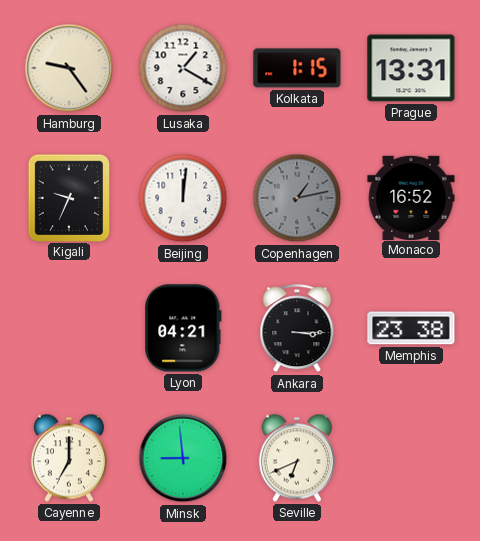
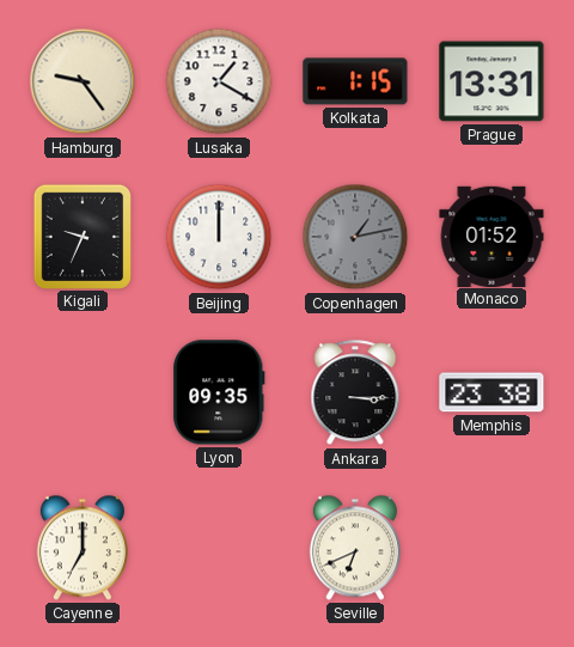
Beijing: 12:01 -> 12:00
Monaco: 16:52 -> 01:52
Lyon: 04:21 -> 09:35
Minsk: 8:59 -> none
